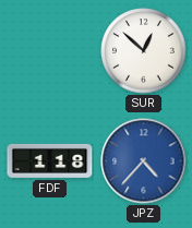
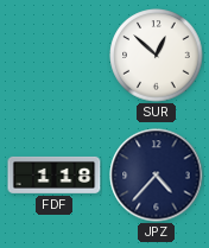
JPZ dial: blue -> navy
